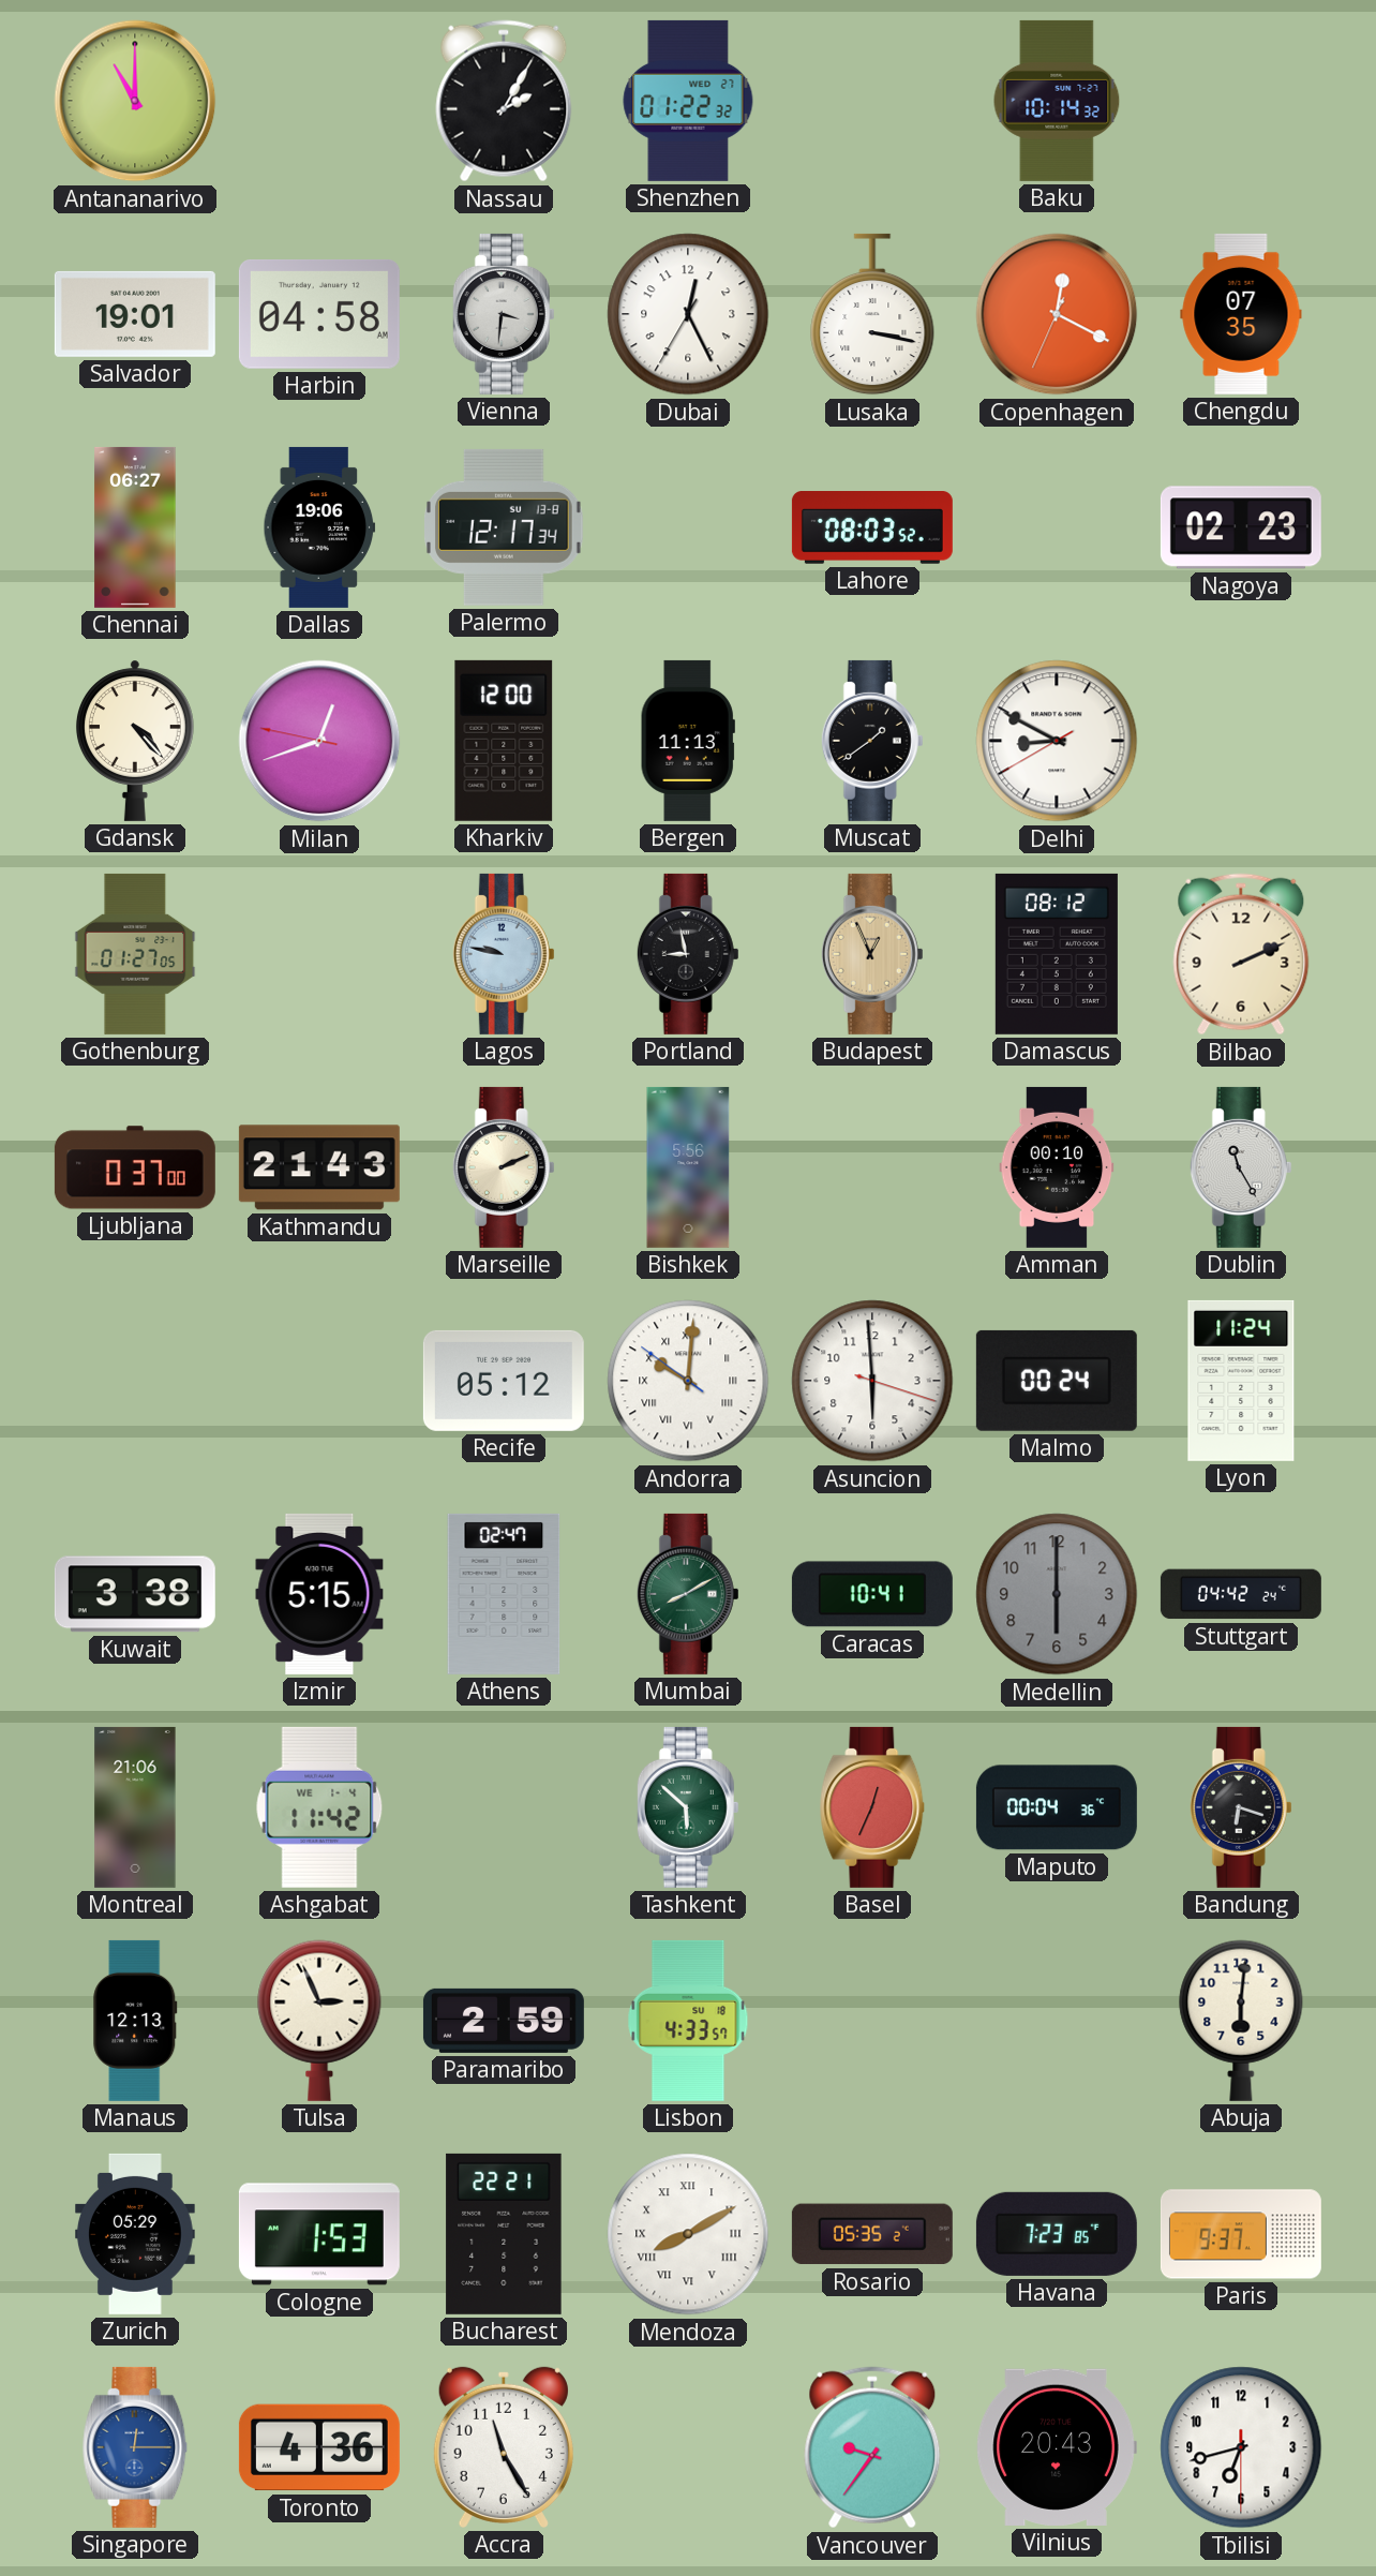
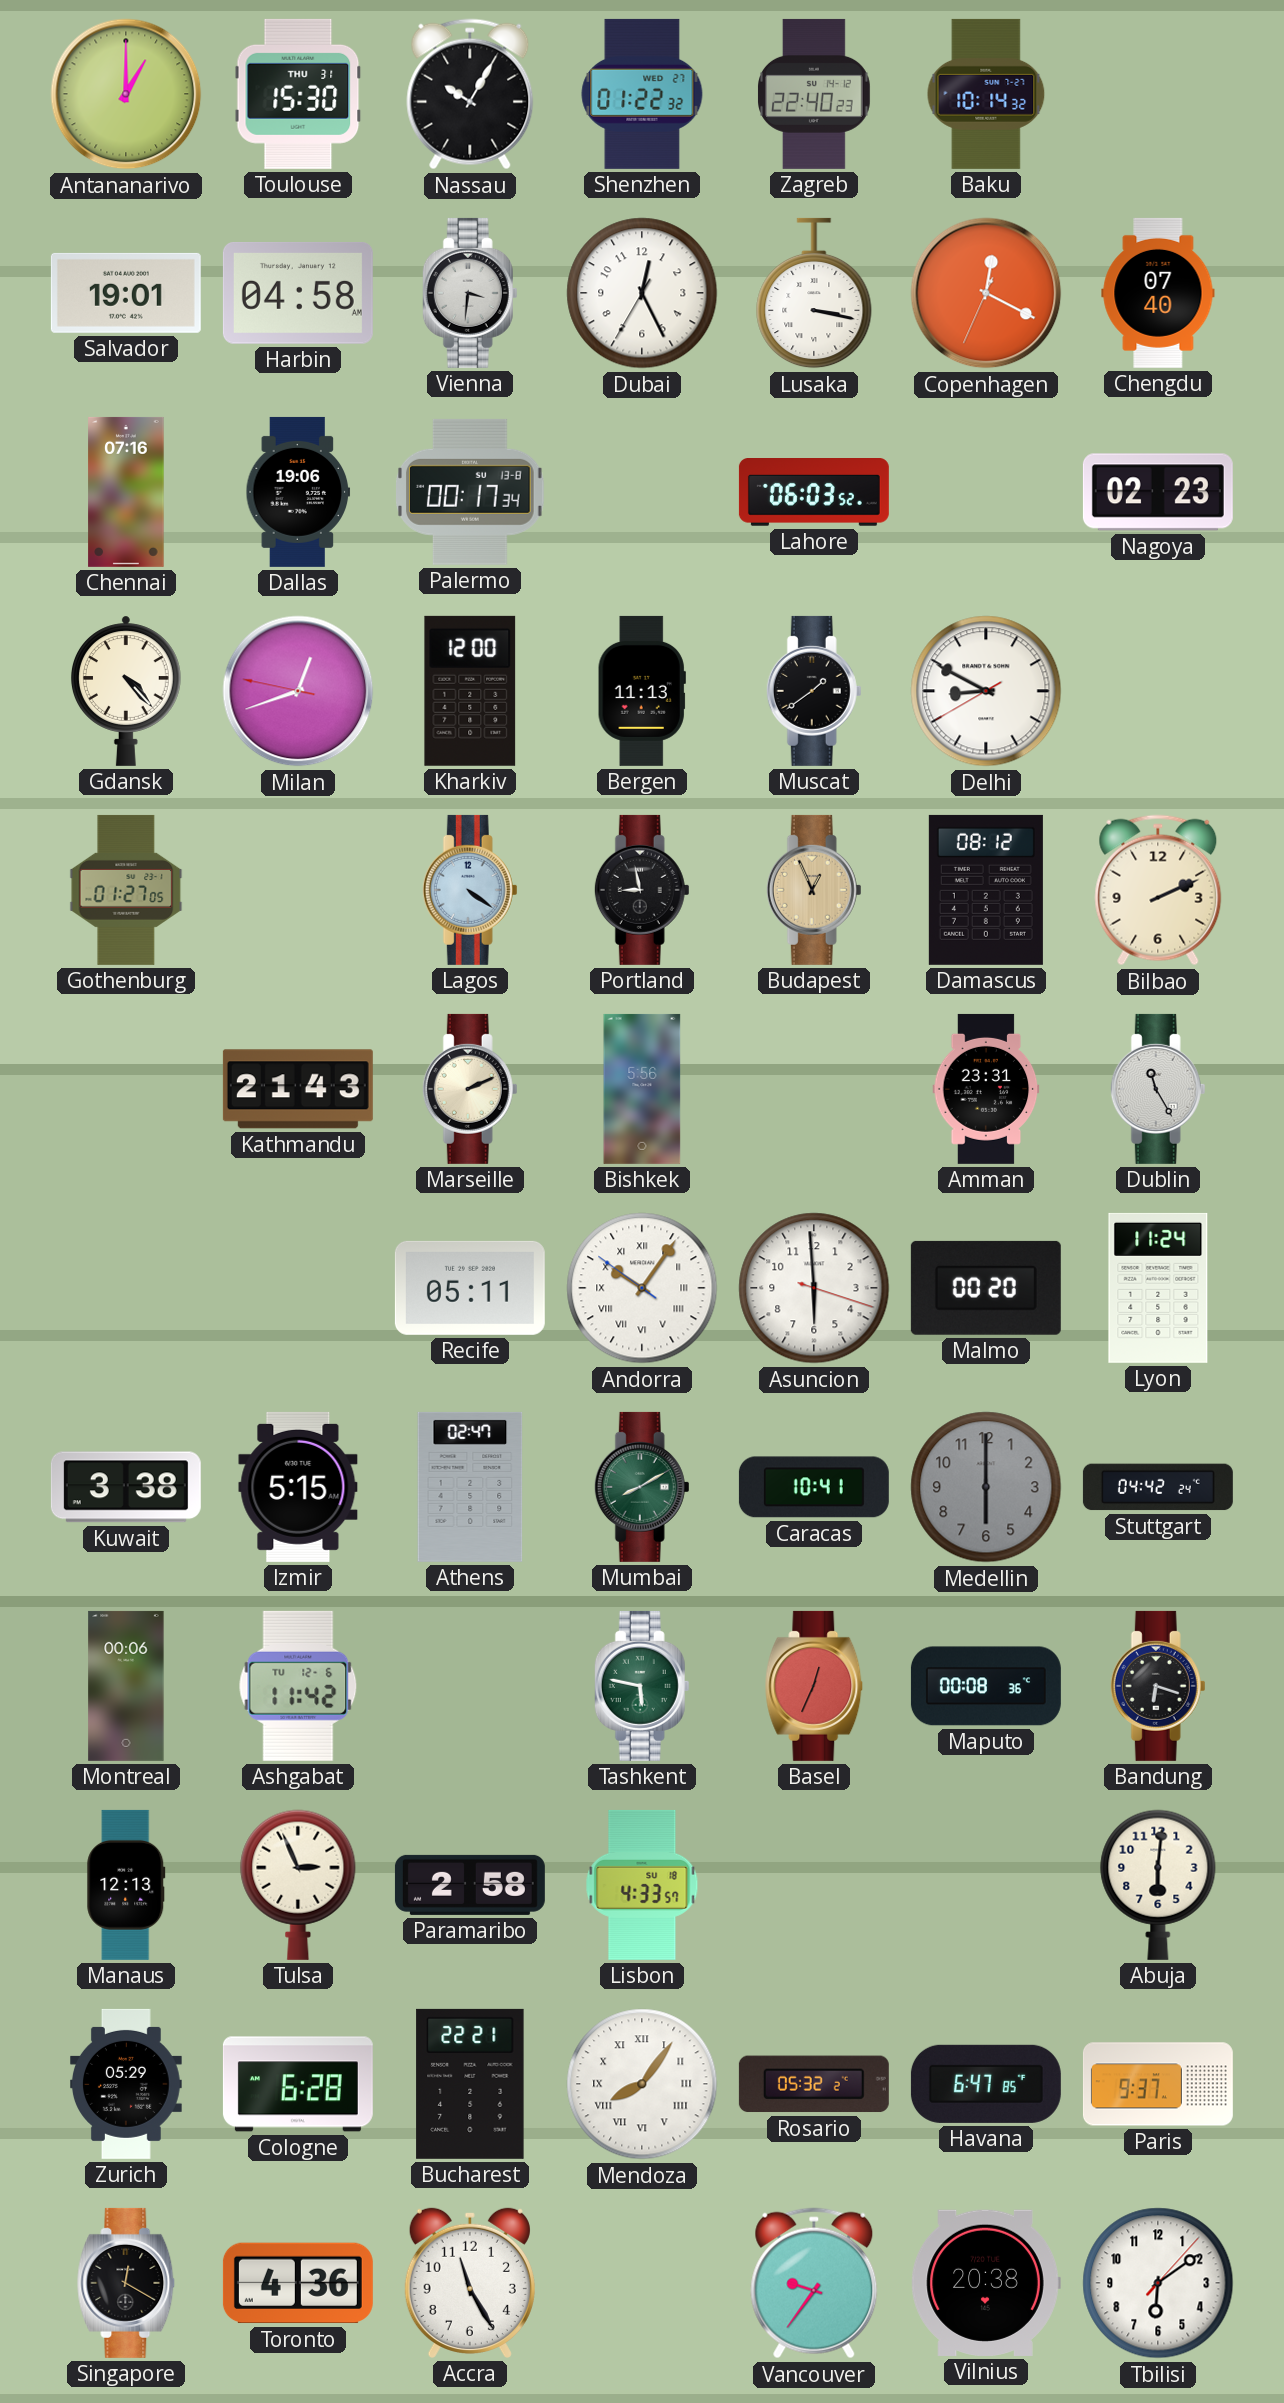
Antananarivo: 11:00 -> 1:00
Toulouse: none -> 15:30
Nassau: 2:05 -> 10:05
Zagreb: none -> 22:40
Chengdu: 07:35 -> 07:40
Chennai: 06:27 -> 07:16
Palermo: 12:17 -> 00:17
Lahore: 08:03 -> 06:03
Lagos: 9:47 -> 4:21
Ljubljana: 0:37 -> none
Amman: 00:10 -> 23:31
Recife: 05:12 -> 05:11
Andorra: 10:00 -> 10:05
Malmo: 00:24 -> 00:20
Montreal: 21:06 -> 00:06
Ashgabat date: WE 1-4 -> TU 12-6
Tashkent: 5:52 -> 5:47
Maputo: 00:04 -> 00:08
Paramaribo: 2:59 -> 2:58
Cologne: 1:53 -> 6:28
Mendoza: 8:10 -> 8:06
Rosario: 05:35 -> 05:32
Havana: 7:23 -> 6:47
Singapore: 12:15 -> 12:20
Singapore dial: blue -> black
Vilnius: 20:43 -> 20:38
Tbilisi: 6:42 -> 6:09
